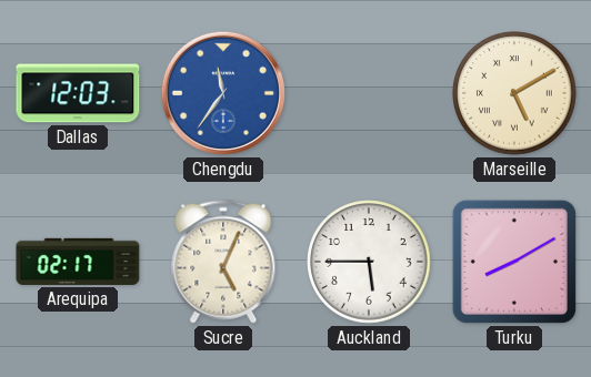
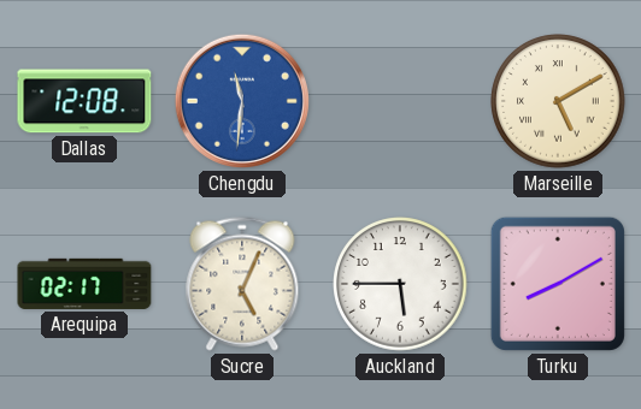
Dallas: 12:03 -> 12:08
Chengdu: 11:36 -> 11:31
